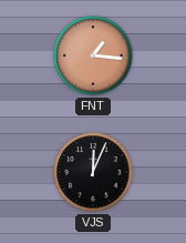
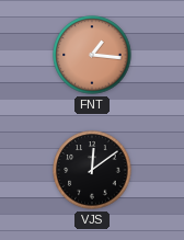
VJS: 12:04 -> 12:09
